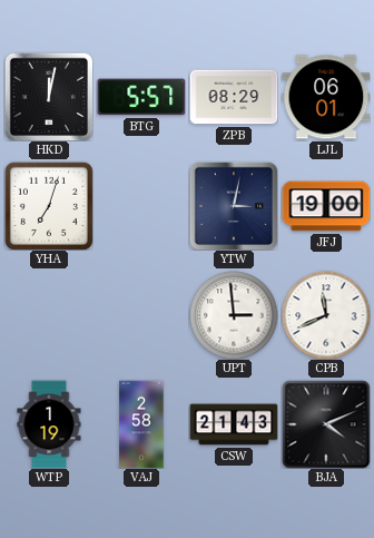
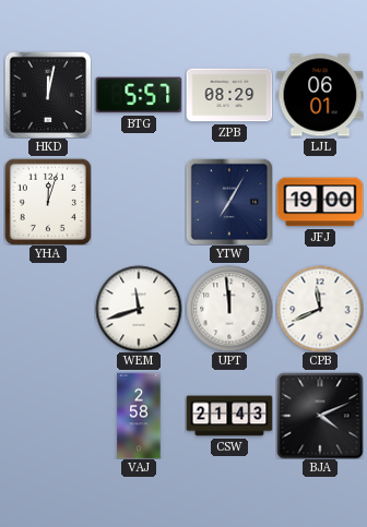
YHA: 7:03 -> 12:03
YTW: 3:02 -> 7:05
WEM: none -> 11:42
UPT: 2:59 -> 11:59
WTP: 1:19 -> none
